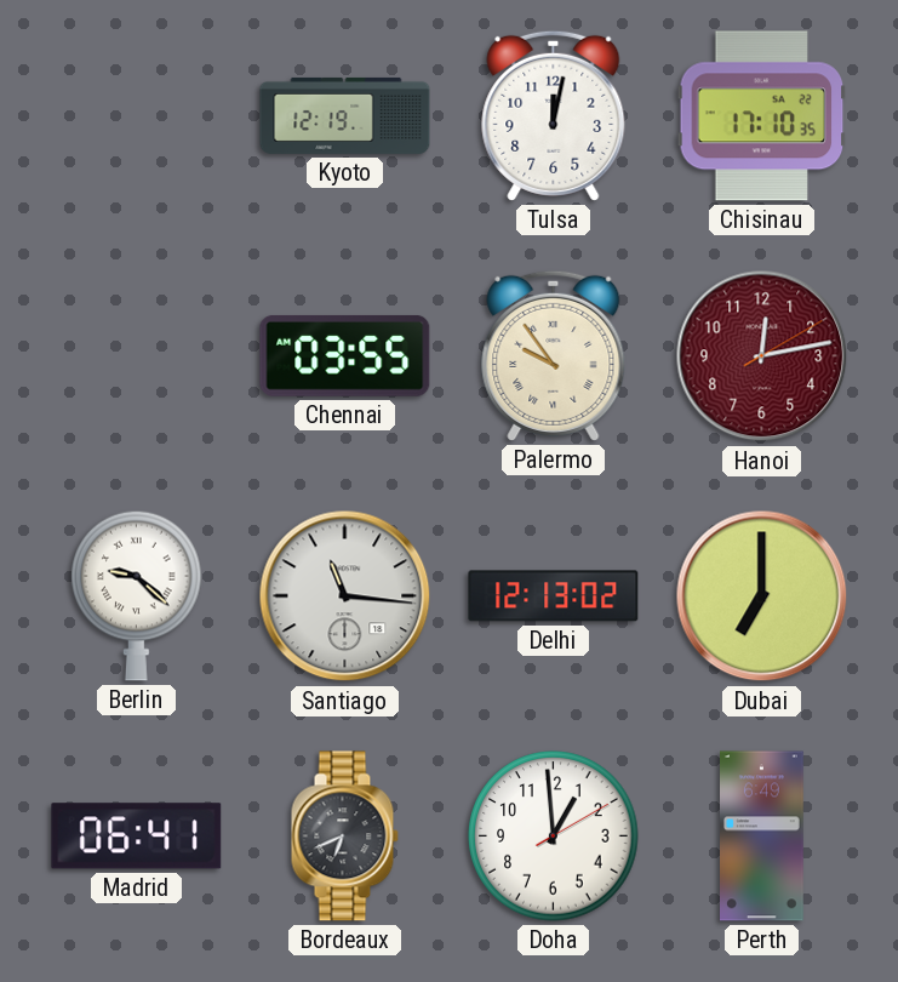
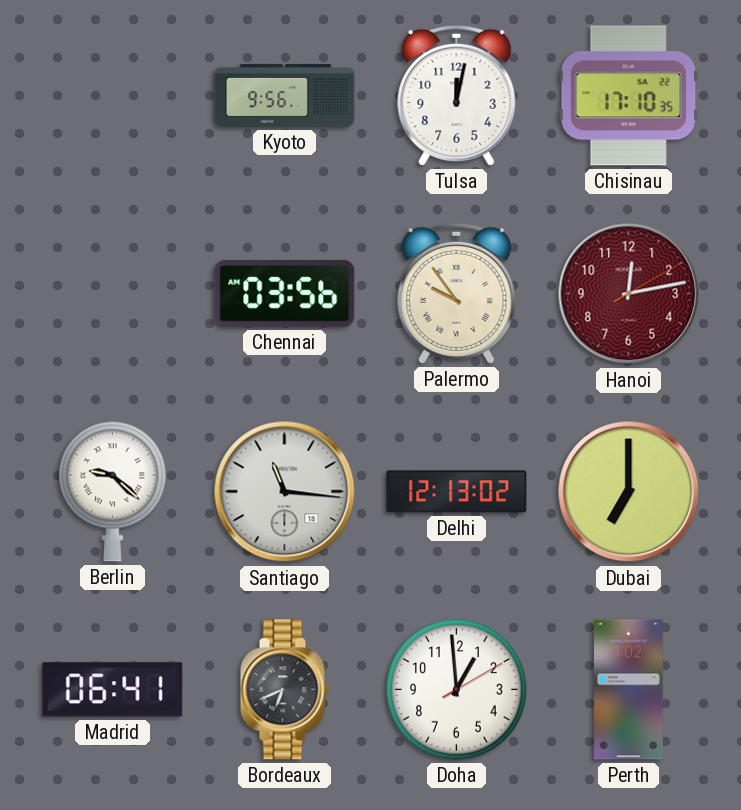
Kyoto: 12:19 -> 9:56
Chennai: 03:55 -> 03:56
Perth: 6:49 -> 1:02
